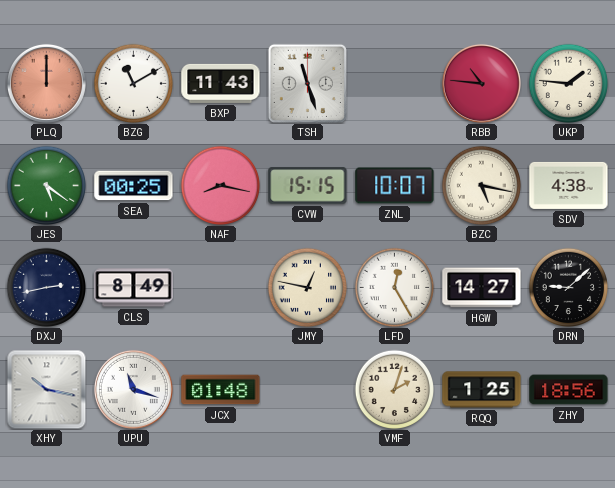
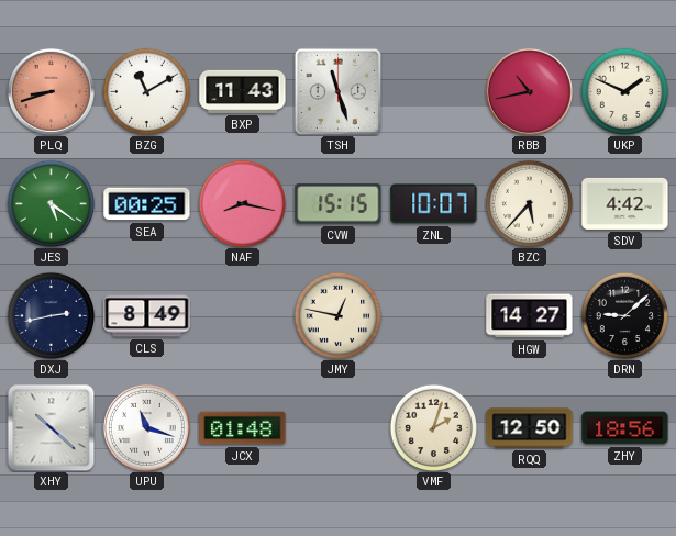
PLQ: 12:00 -> 8:42
RBB: 10:46 -> 10:43
UKP: 1:46 -> 1:49
BZC: 5:17 -> 5:37
SDV: 4:38 -> 4:42
LFD: 12:25 -> none
XHY: 10:17 -> 10:22
RQQ: 1:25 -> 12:50
